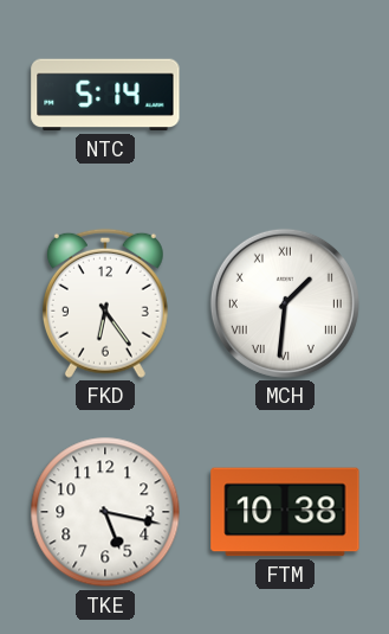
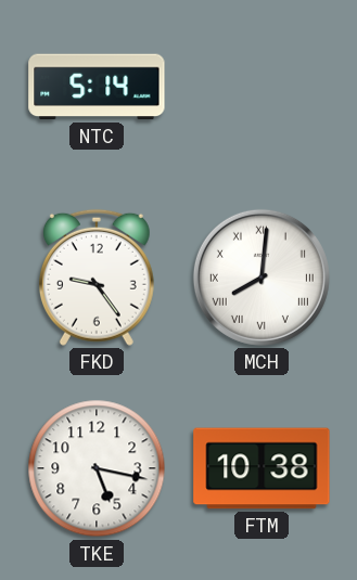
FKD: 6:24 -> 9:24
MCH: 1:31 -> 8:01
